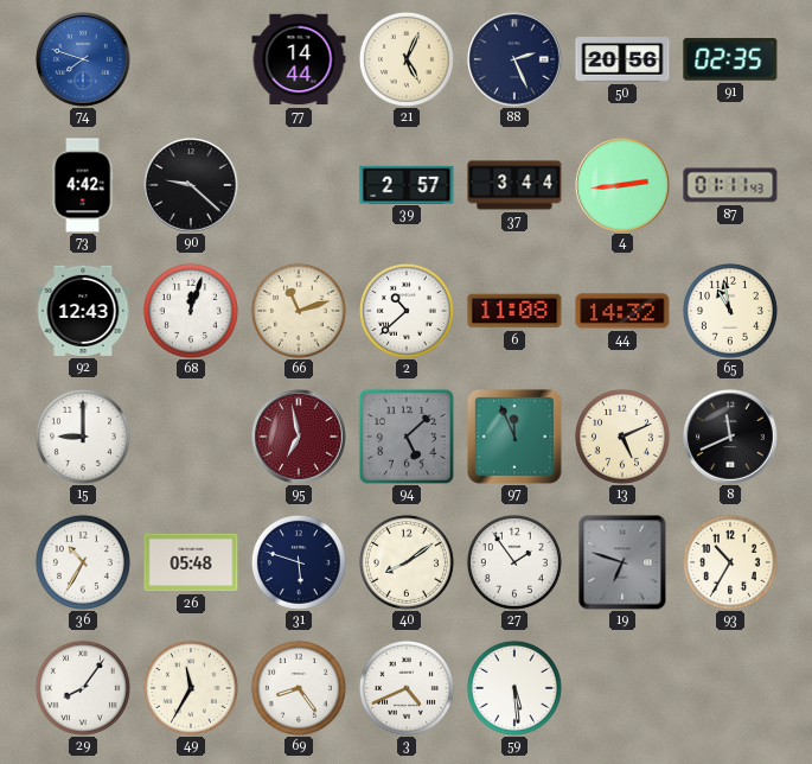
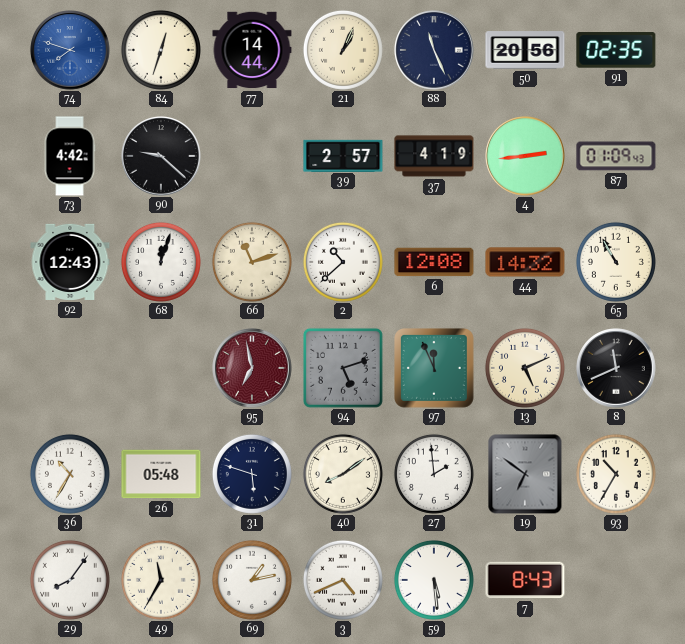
84: none -> 12:33
21: 5:04 -> 1:04
88: 2:26 -> 11:26
37: 3:44 -> 4:19
87: 01:11 -> 01:09
6: 11:08 -> 12:08
65: 10:58 -> 10:55
15: 9:00 -> none
94: 5:08 -> 5:12
27: 1:54 -> 1:59
19: 6:48 -> 6:51
69: 8:24 -> 1:13
7: none -> 8:43
